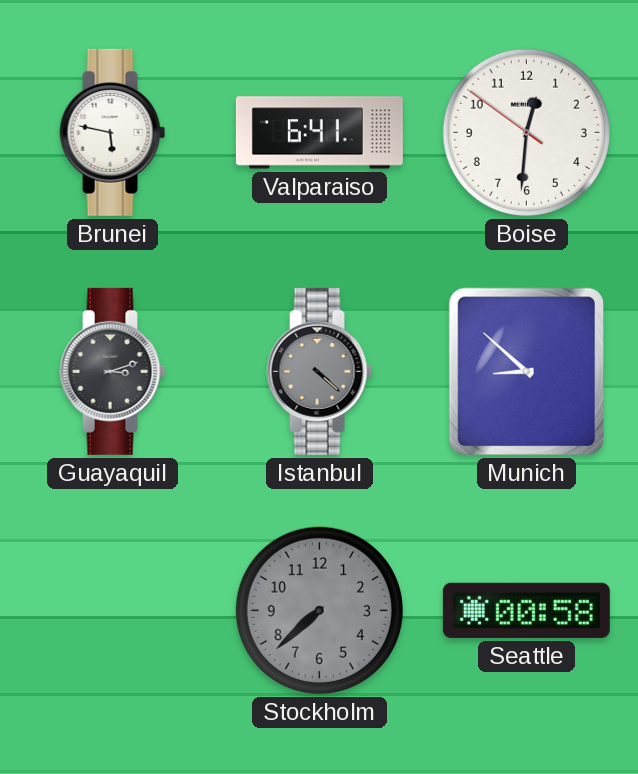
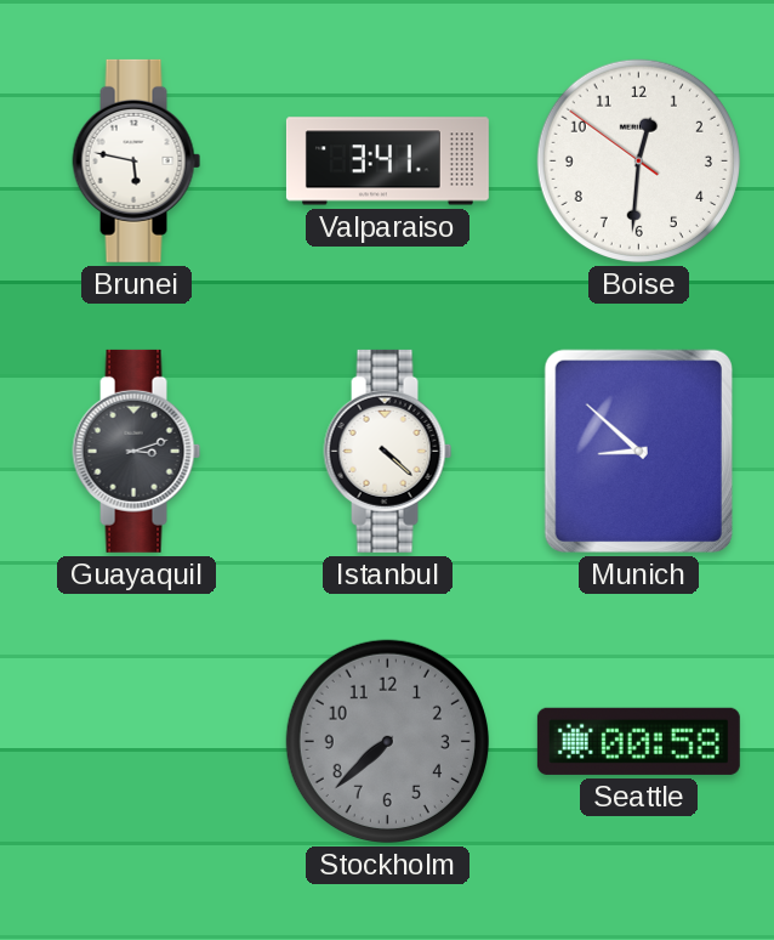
Valparaiso: 6:41 -> 3:41
Istanbul dial: grey -> white
